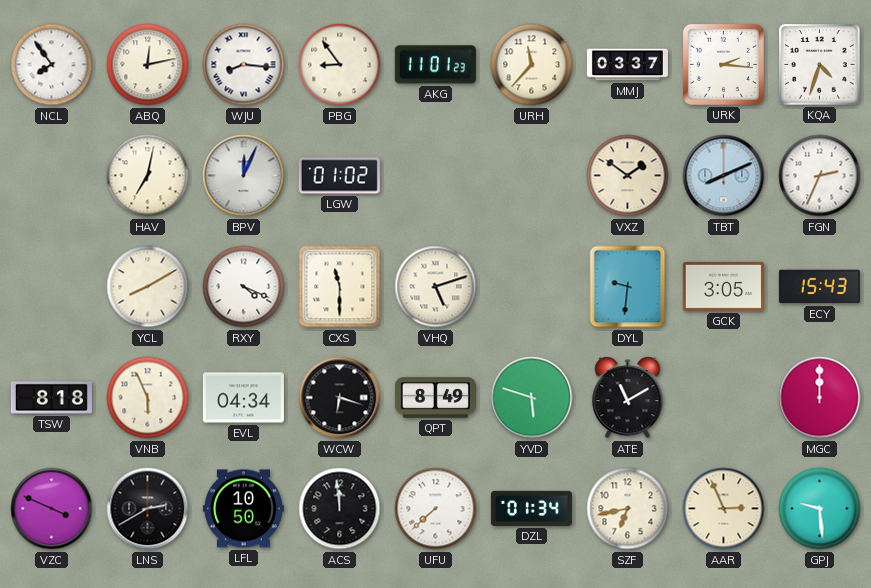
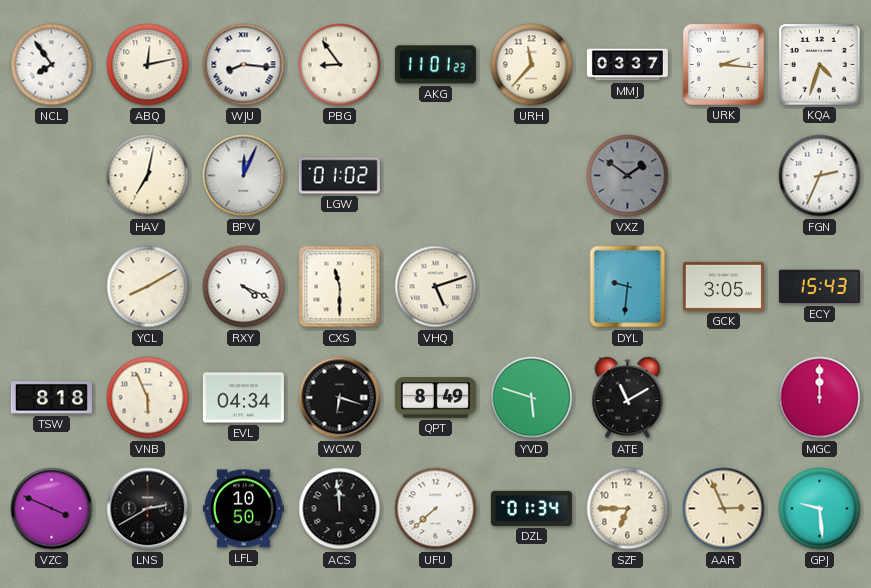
VXZ dial: cream -> grey
TBT: 8:11 -> none
SZF: 6:43 -> 6:45
